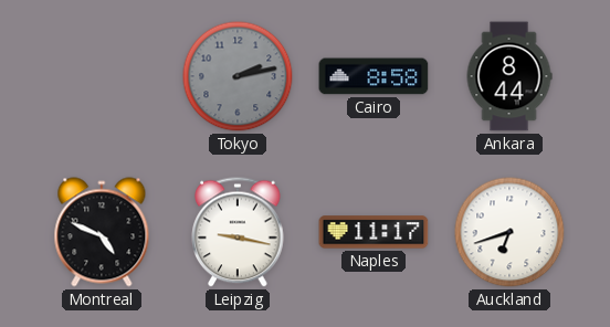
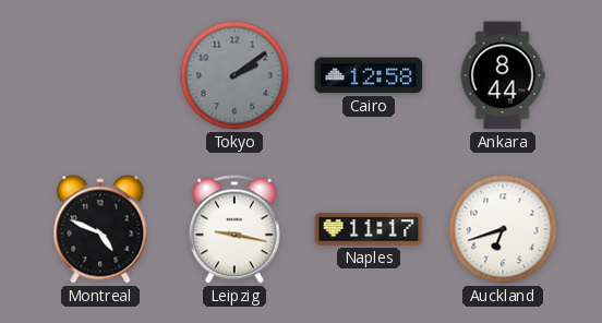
Tokyo: 2:13 -> 2:09
Cairo: 8:58 -> 12:58
